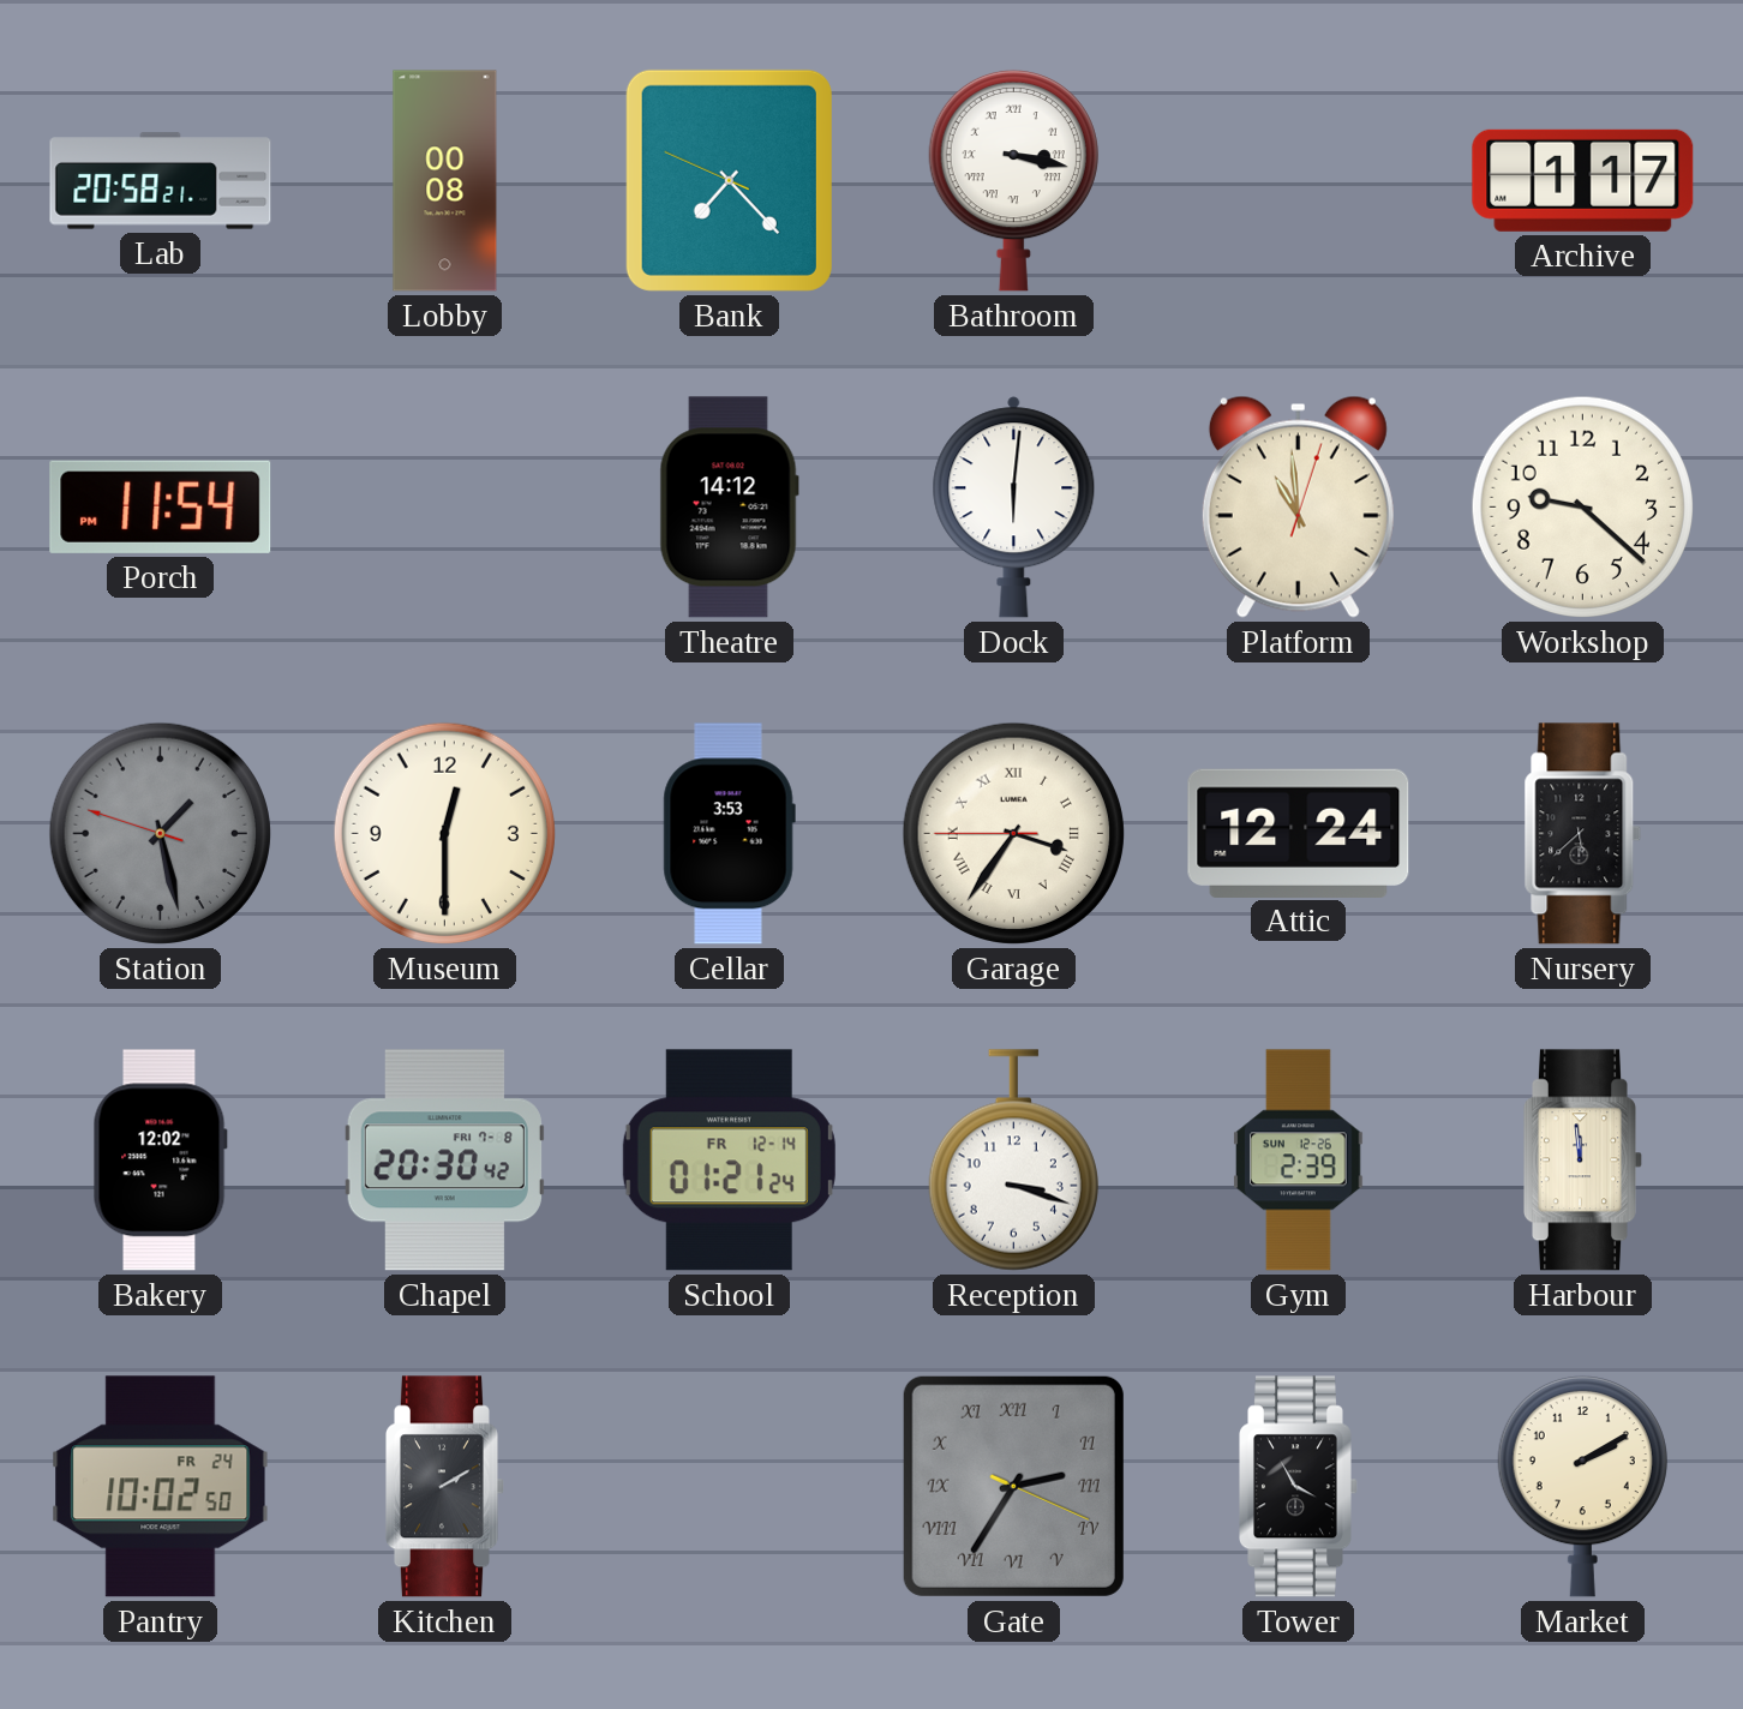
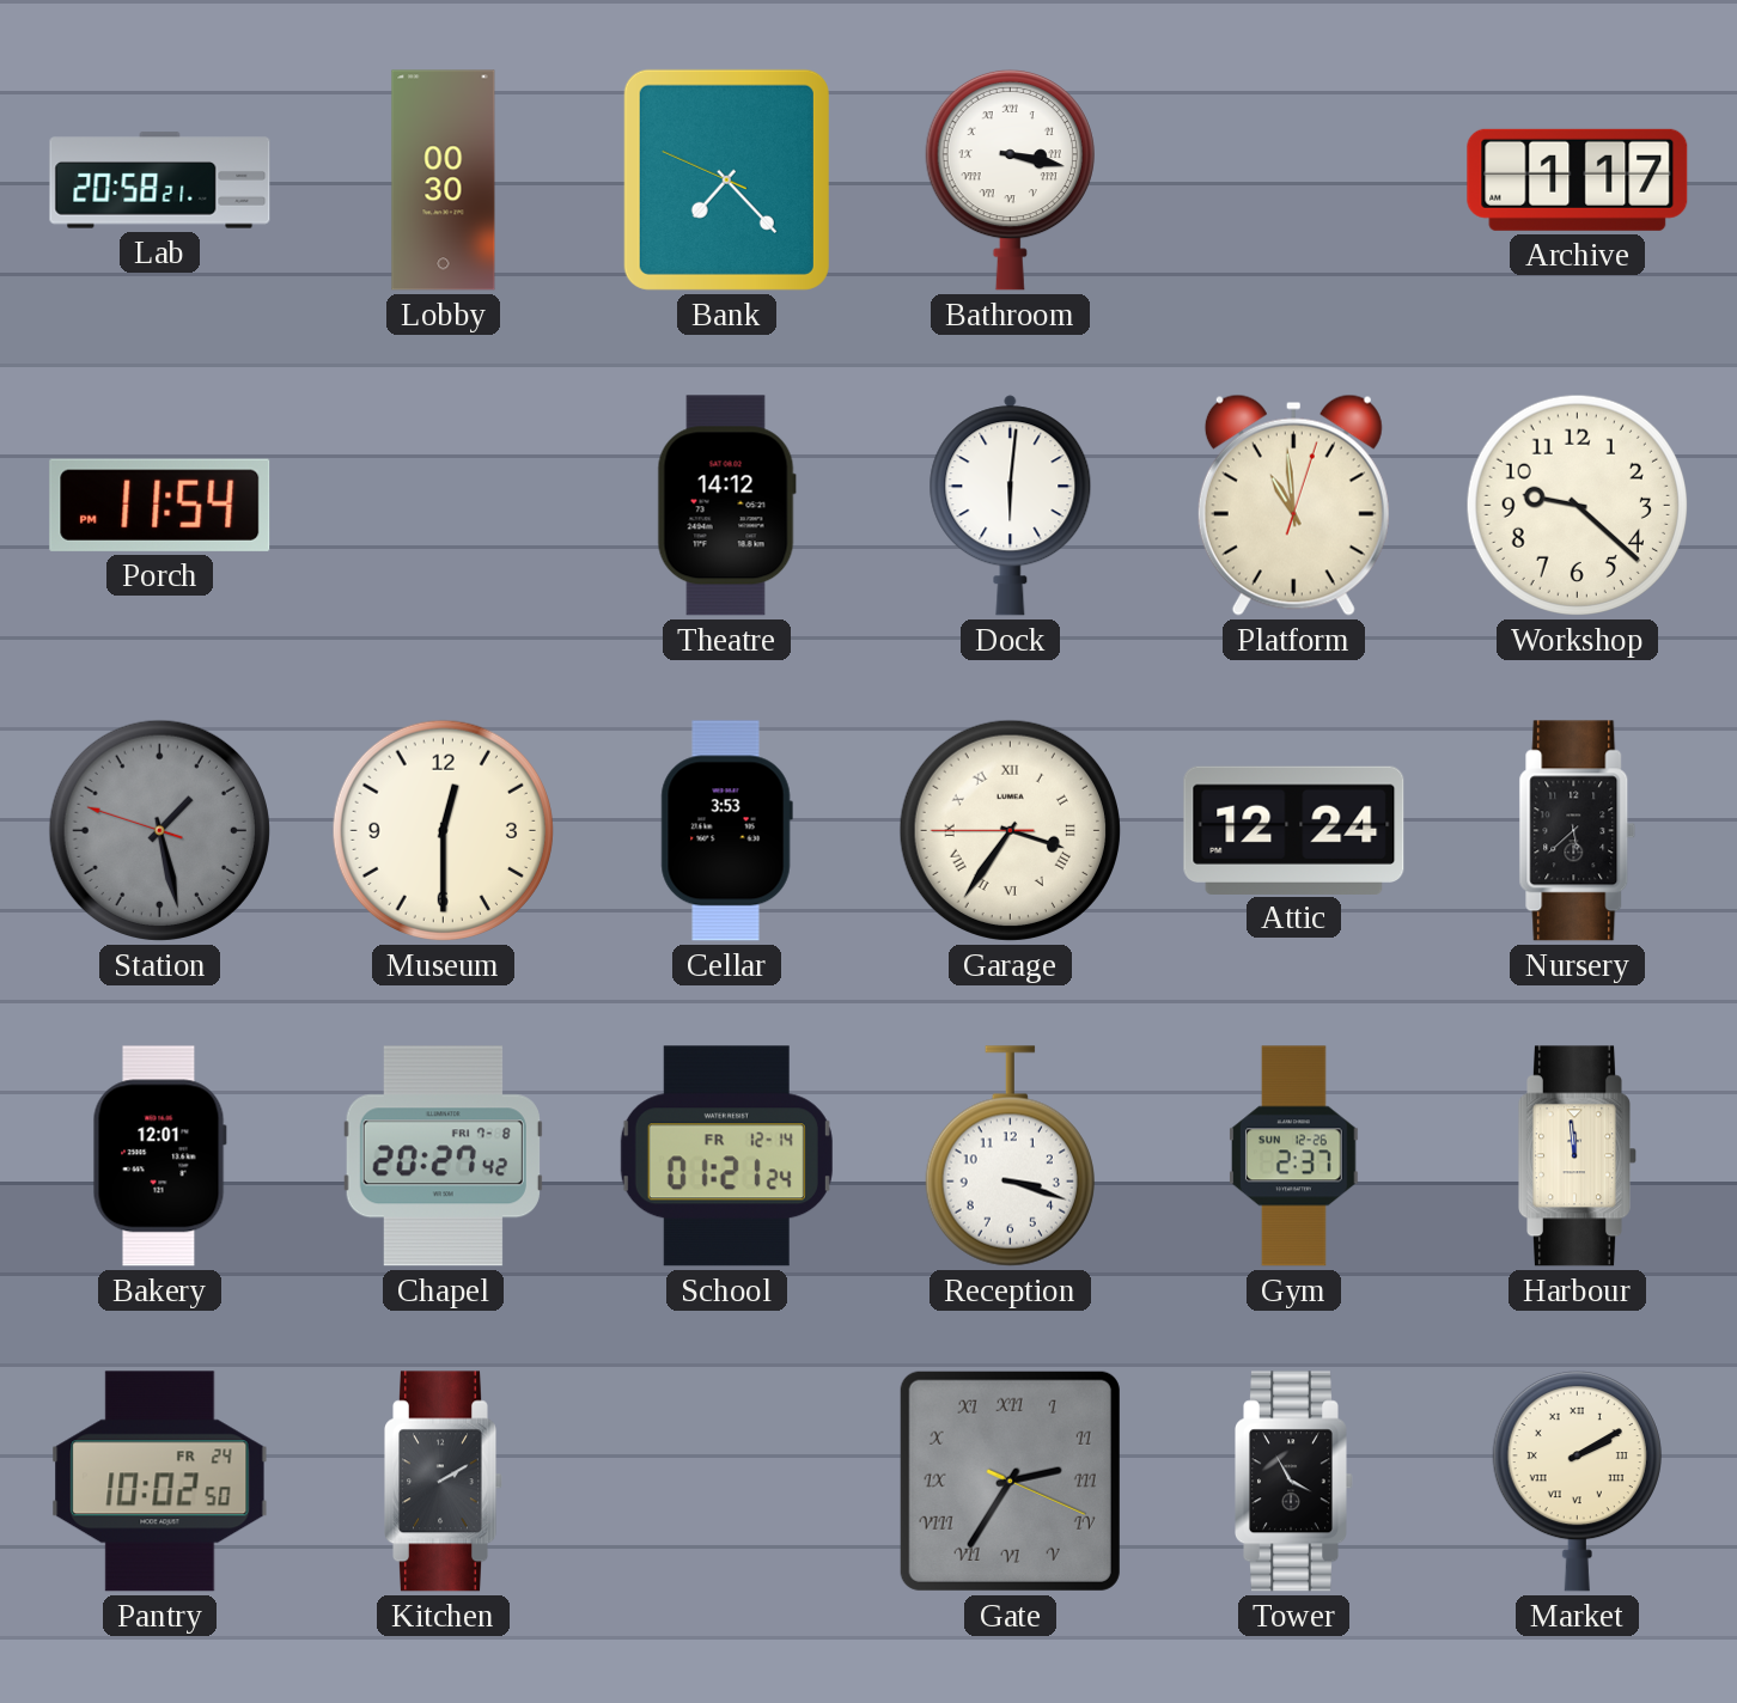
Lobby: 00:08 -> 00:30
Bakery: 12:02 -> 12:01
Chapel: 20:30 -> 20:27
Gym: 2:39 -> 2:37
Market numerals: Arabic -> Roman
